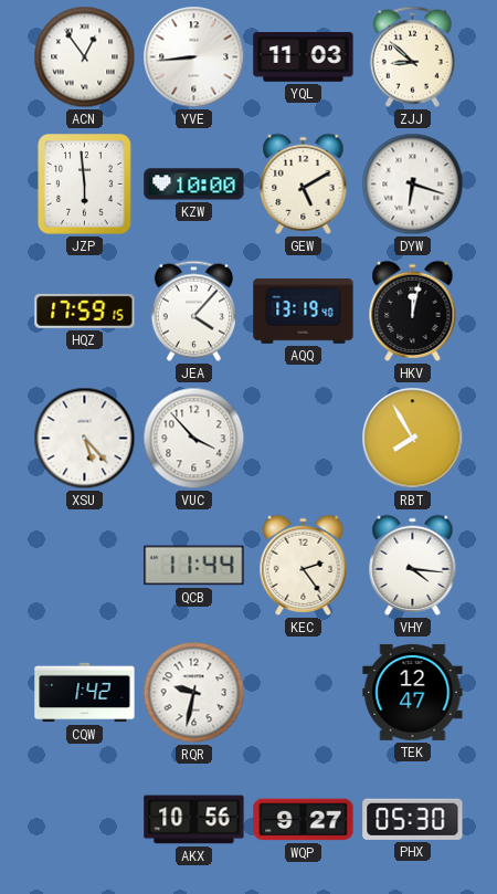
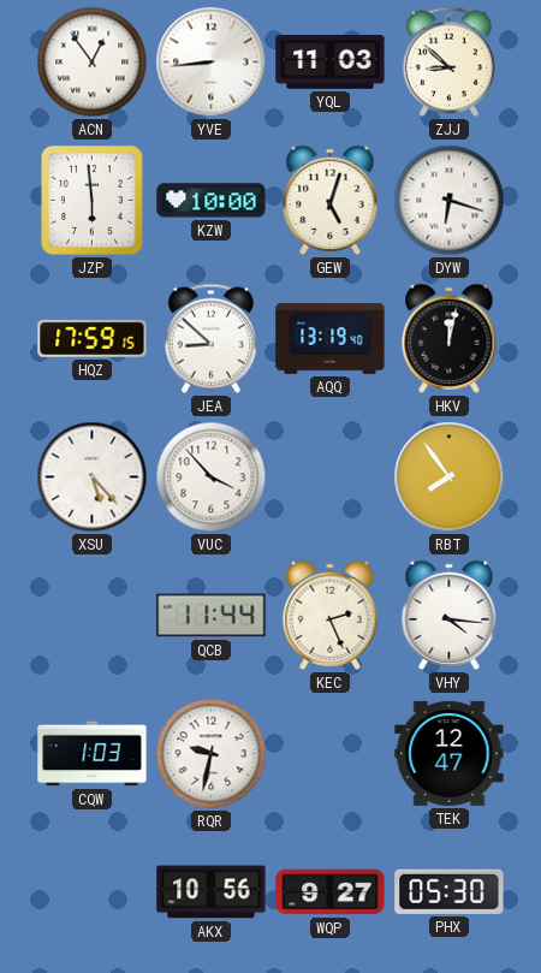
GEW: 5:10 -> 5:03
JEA: 4:07 -> 8:52
RBT: 7:55 -> 7:54
KEC: 2:24 -> 2:26
CQW: 1:42 -> 1:03
